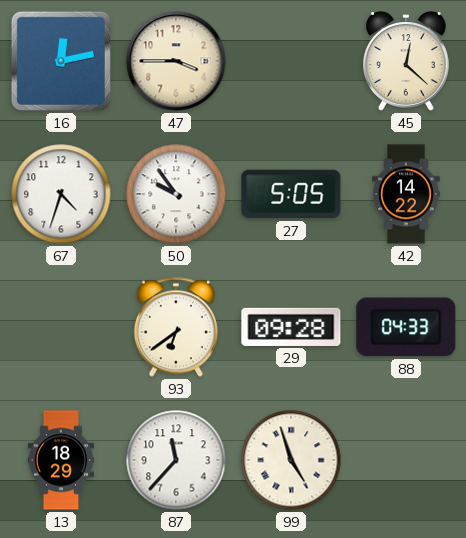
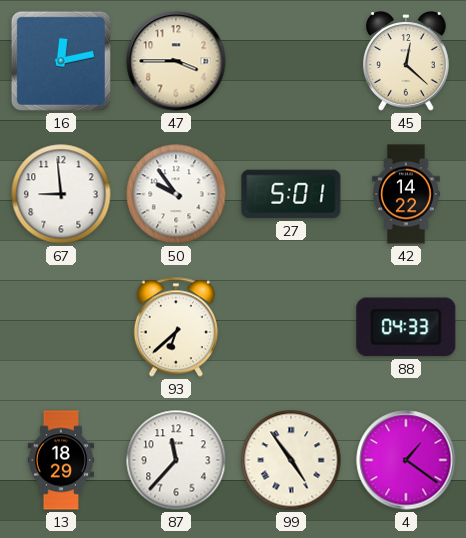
67: 4:33 -> 8:59
27: 5:05 -> 5:01
93: 6:39 -> 6:38
29: 09:28 -> none
99: 4:57 -> 4:54
4: none -> 1:21
